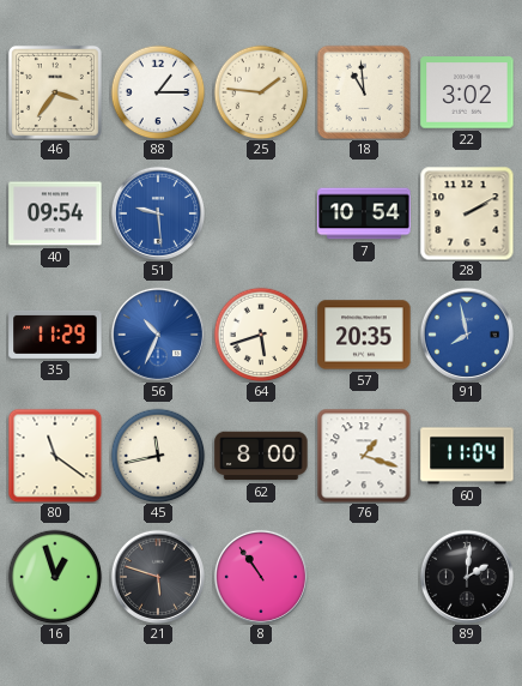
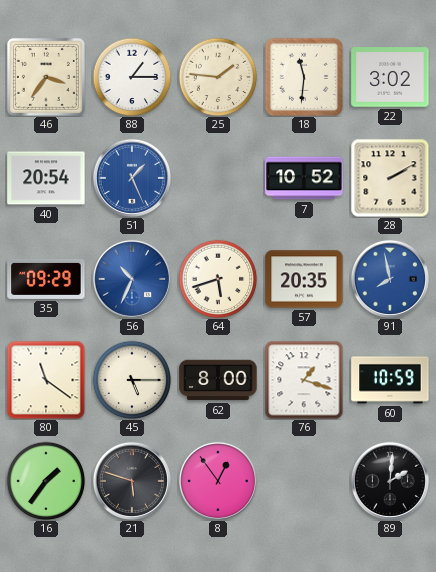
18: 10:59 -> 11:31
40: 09:54 -> 20:54
51: 9:29 -> 1:26
7: 10:54 -> 10:52
35: 11:29 -> 09:29
45: 11:43 -> 5:15
60: 11:04 -> 10:59
16: 12:57 -> 1:36
8: 10:54 -> 12:54
